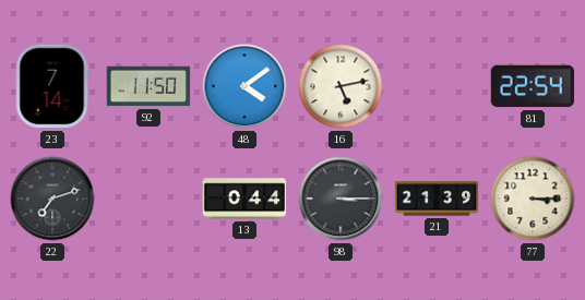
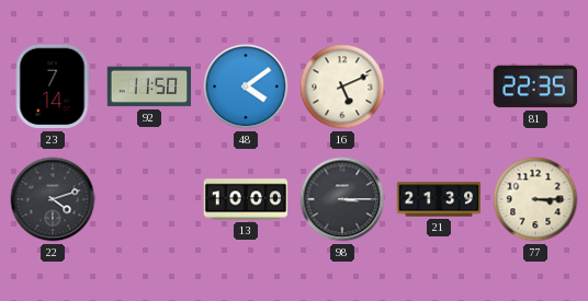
16: 5:13 -> 5:11
81: 22:54 -> 22:35
22: 7:12 -> 4:12
13: 0:44 -> 10:00
